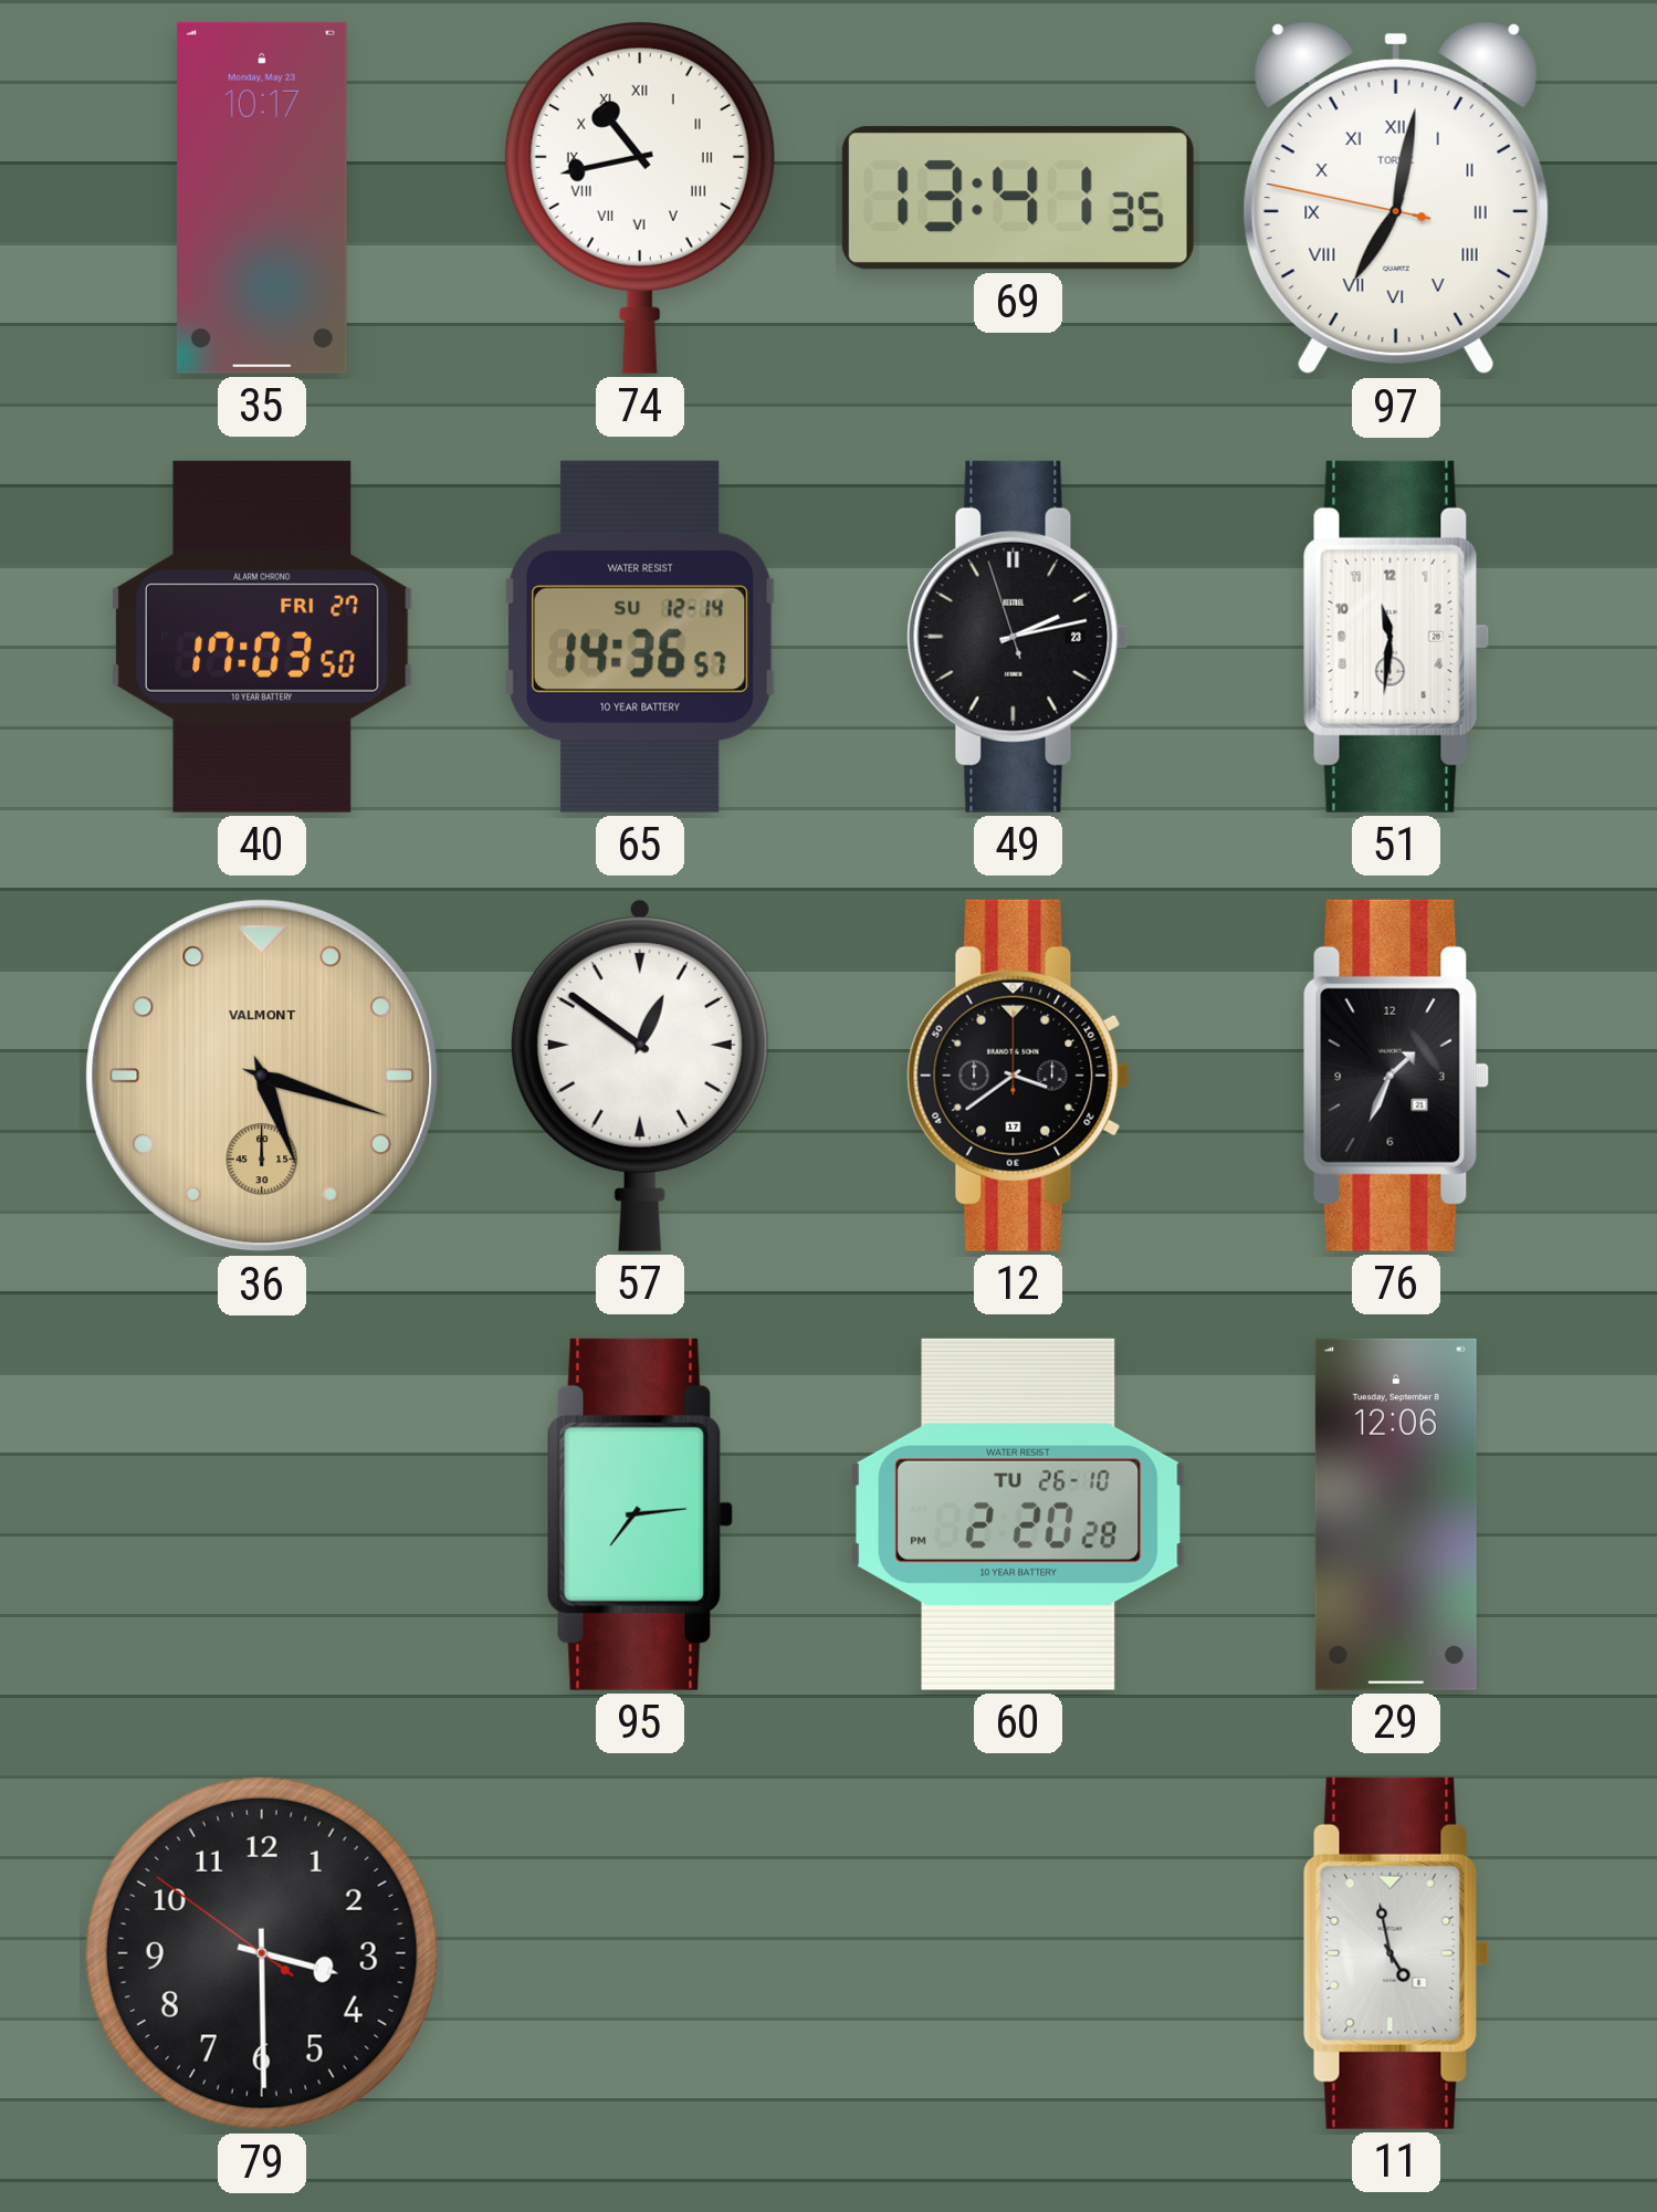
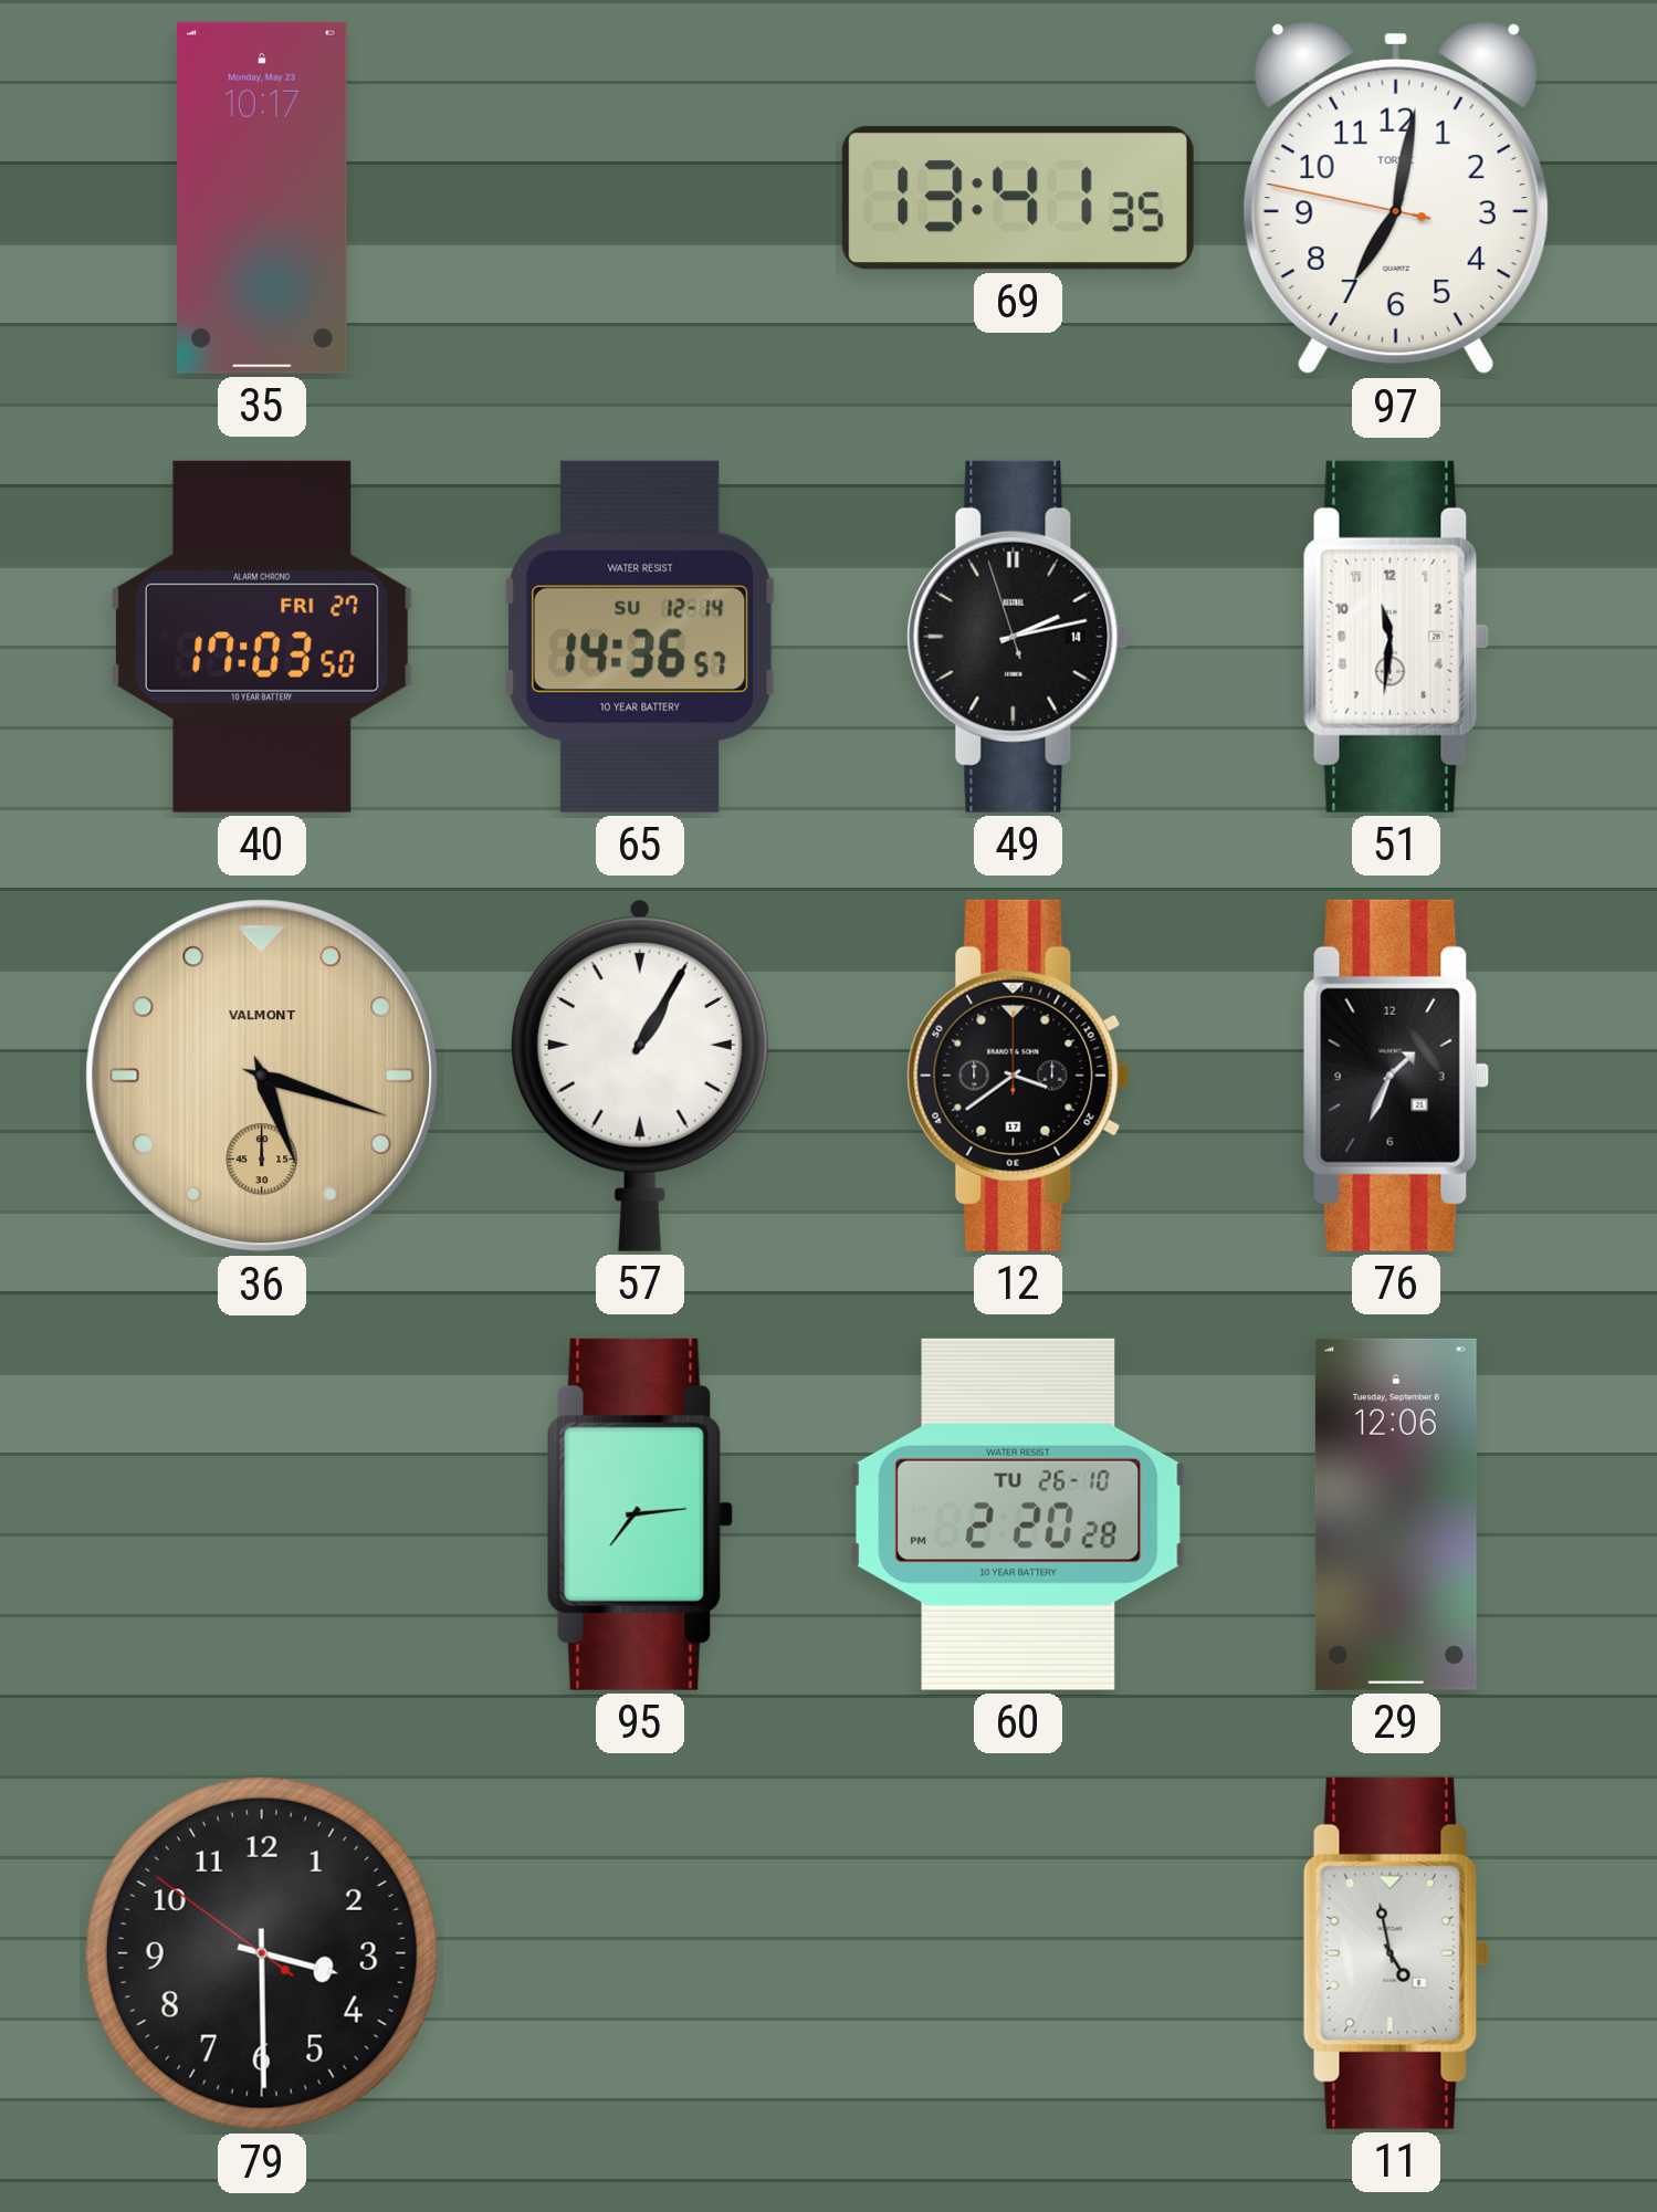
74: 10:43 -> none
97 numerals: Roman -> Arabic
49 date: 23 -> 14
57: 12:51 -> 1:05
